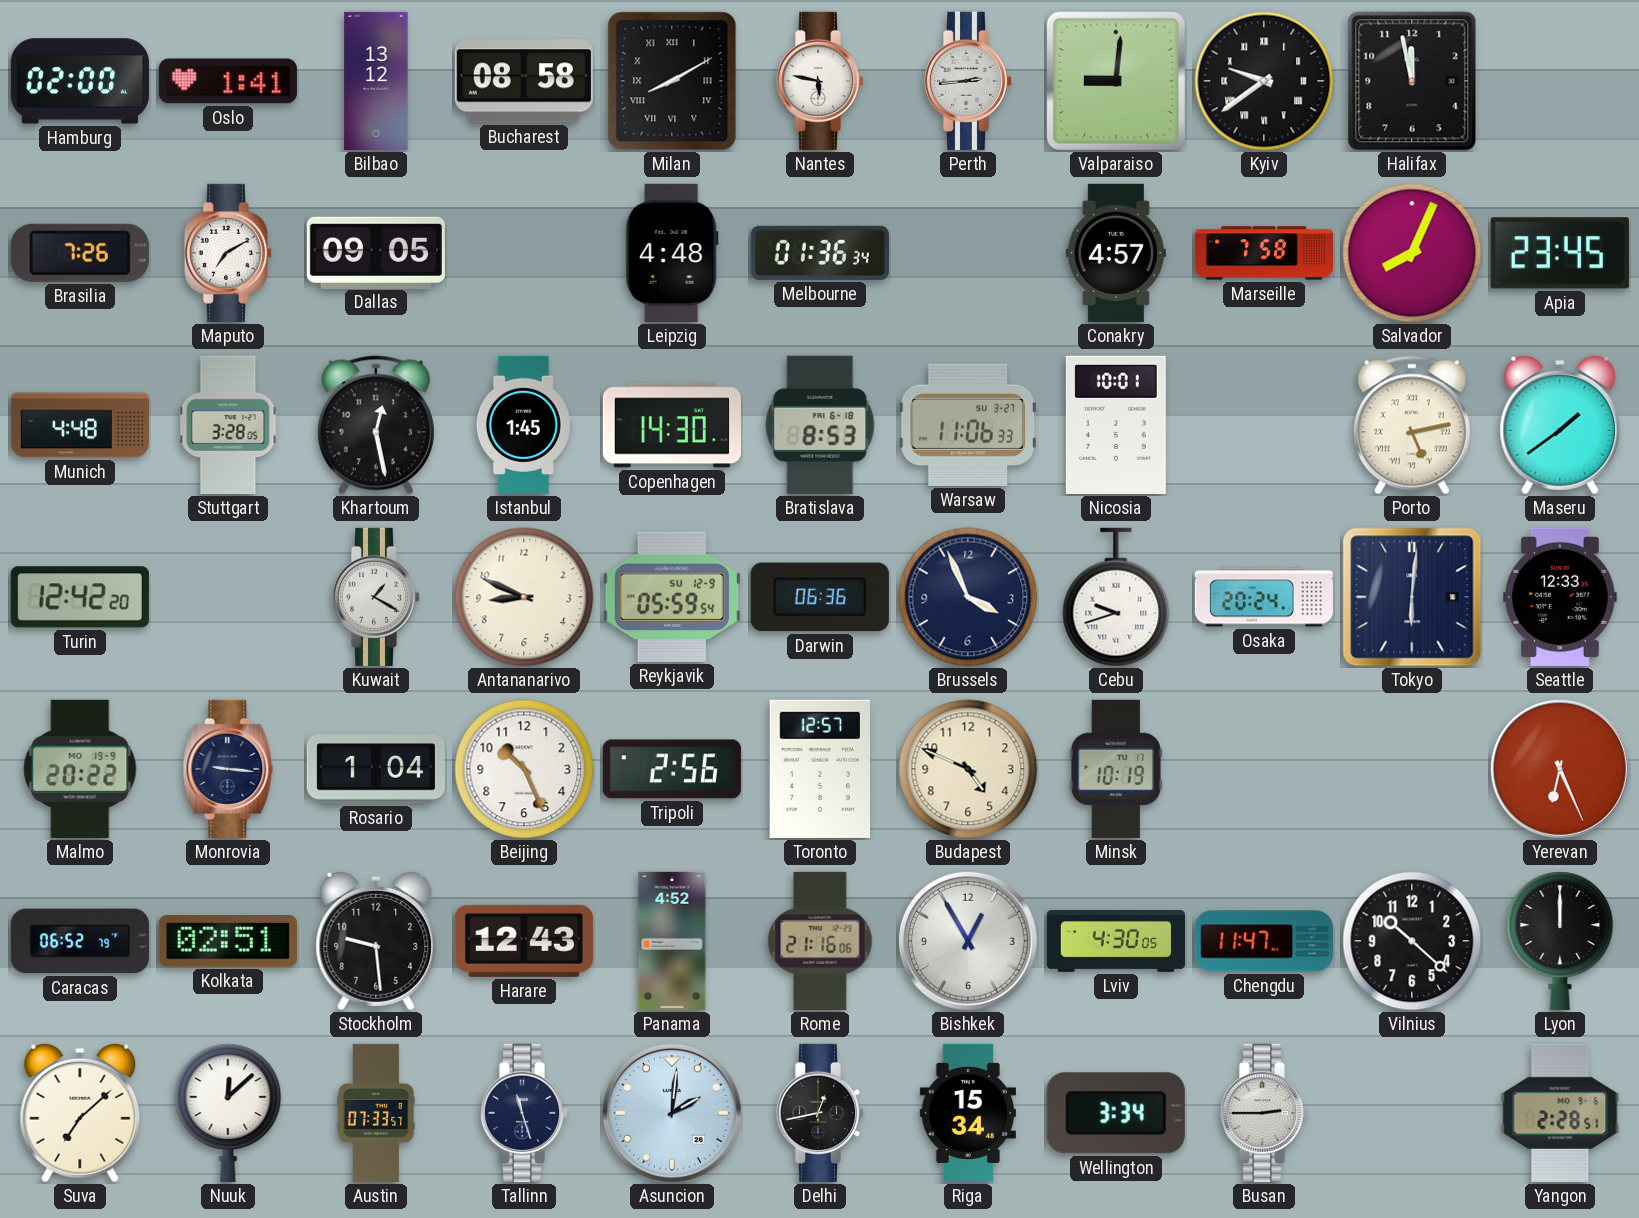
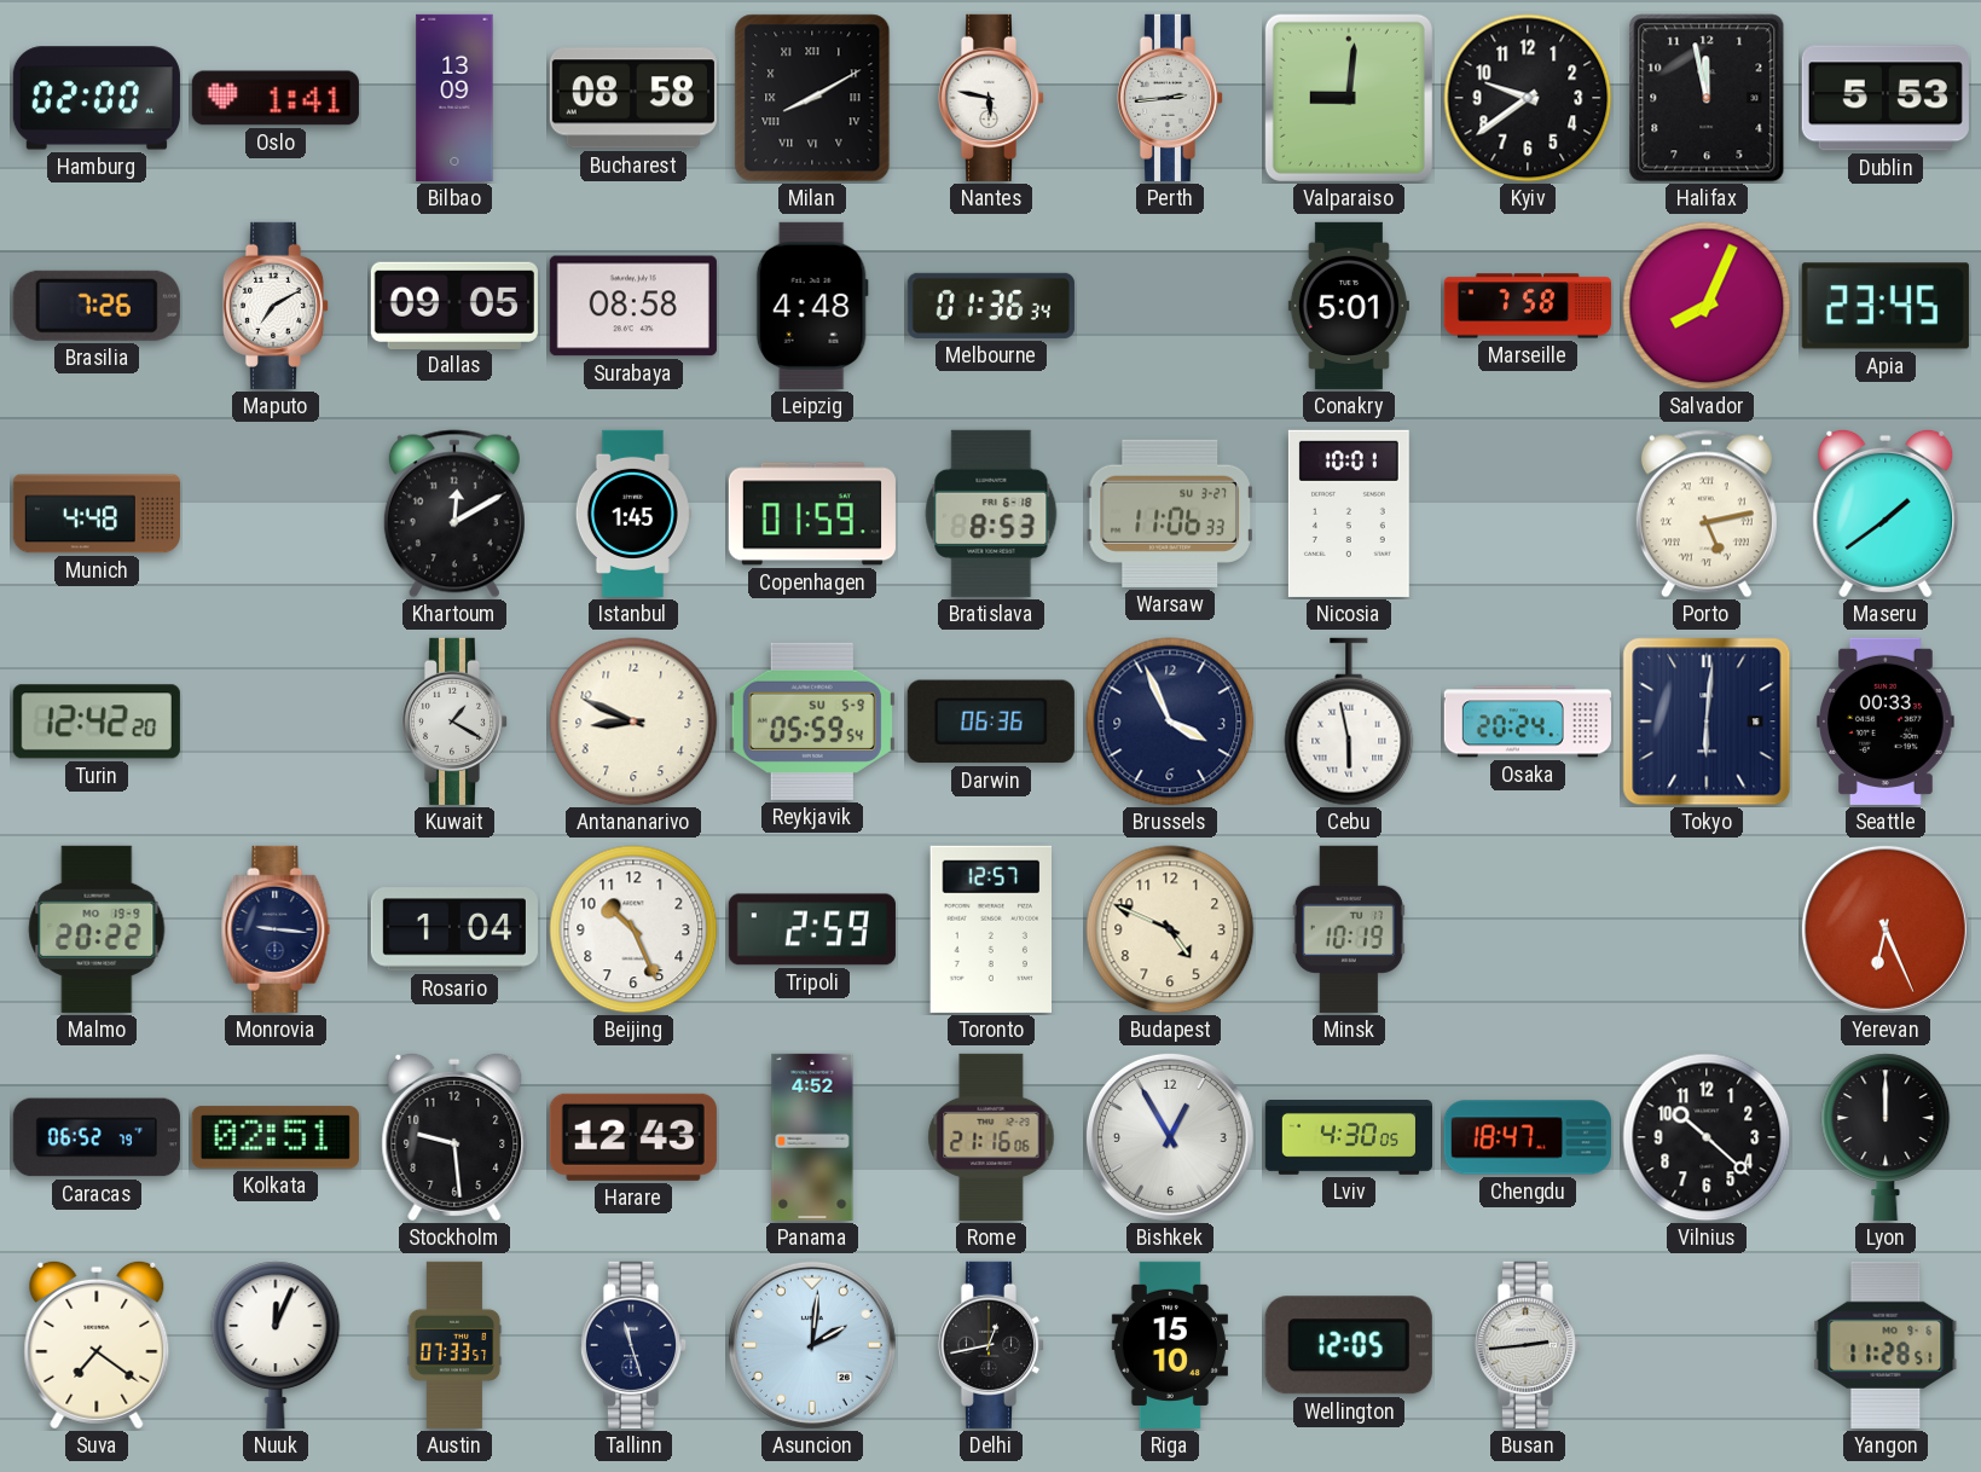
Bilbao: 13:12 -> 13:09
Kyiv numerals: Roman -> Arabic
Dublin: none -> 5:53
Surabaya: none -> 08:58
Conakry: 4:57 -> 5:01
Stuttgart: 3:28 -> none
Khartoum: 12:28 -> 12:10
Copenhagen: 14:30 -> 01:59
Reykjavik date: SU 12-9 -> SU 5-9
Cebu: 9:42 -> 5:58
Seattle: 12:33 -> 00:33
Tripoli: 2:56 -> 2:59
Chengdu: 11:47 -> 18:47
Suva: 7:08 -> 7:21
Nuuk: 12:08 -> 12:04
Riga: 15:34 -> 15:10
Wellington: 3:34 -> 12:05
Busan: 2:45 -> 2:44
Yangon: 2:28 -> 11:28
